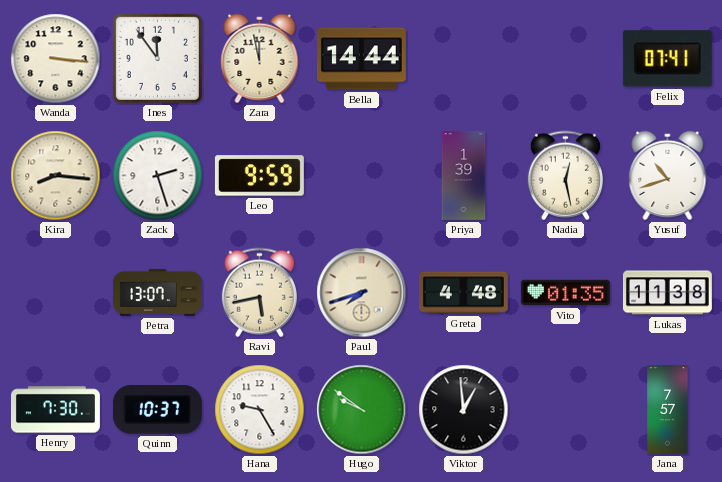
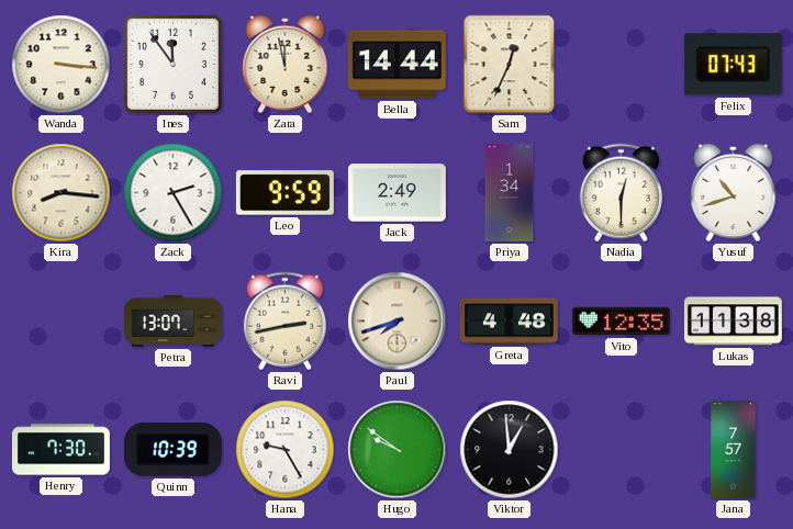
Sam: none -> 12:34
Felix: 07:41 -> 07:43
Zack: 2:27 -> 2:25
Jack: none -> 2:49
Priya: 1:39 -> 1:34
Nadia: 12:28 -> 12:30
Ravi: 5:43 -> 2:43
Vito: 01:35 -> 12:35
Quinn: 10:37 -> 10:39
